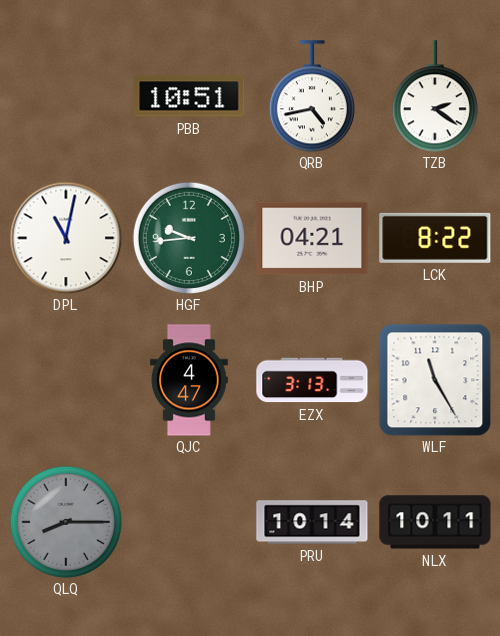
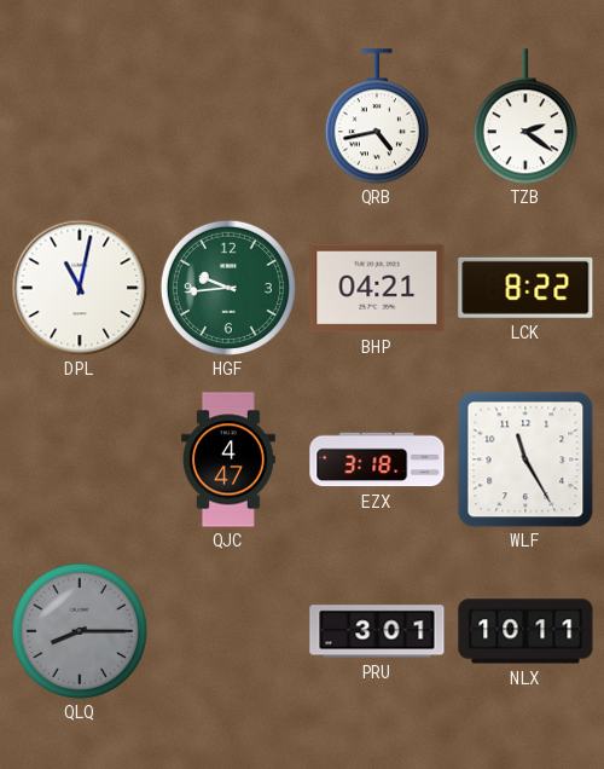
PBB: 10:51 -> none
EZX: 3:13 -> 3:18
PRU: 10:14 -> 3:01
